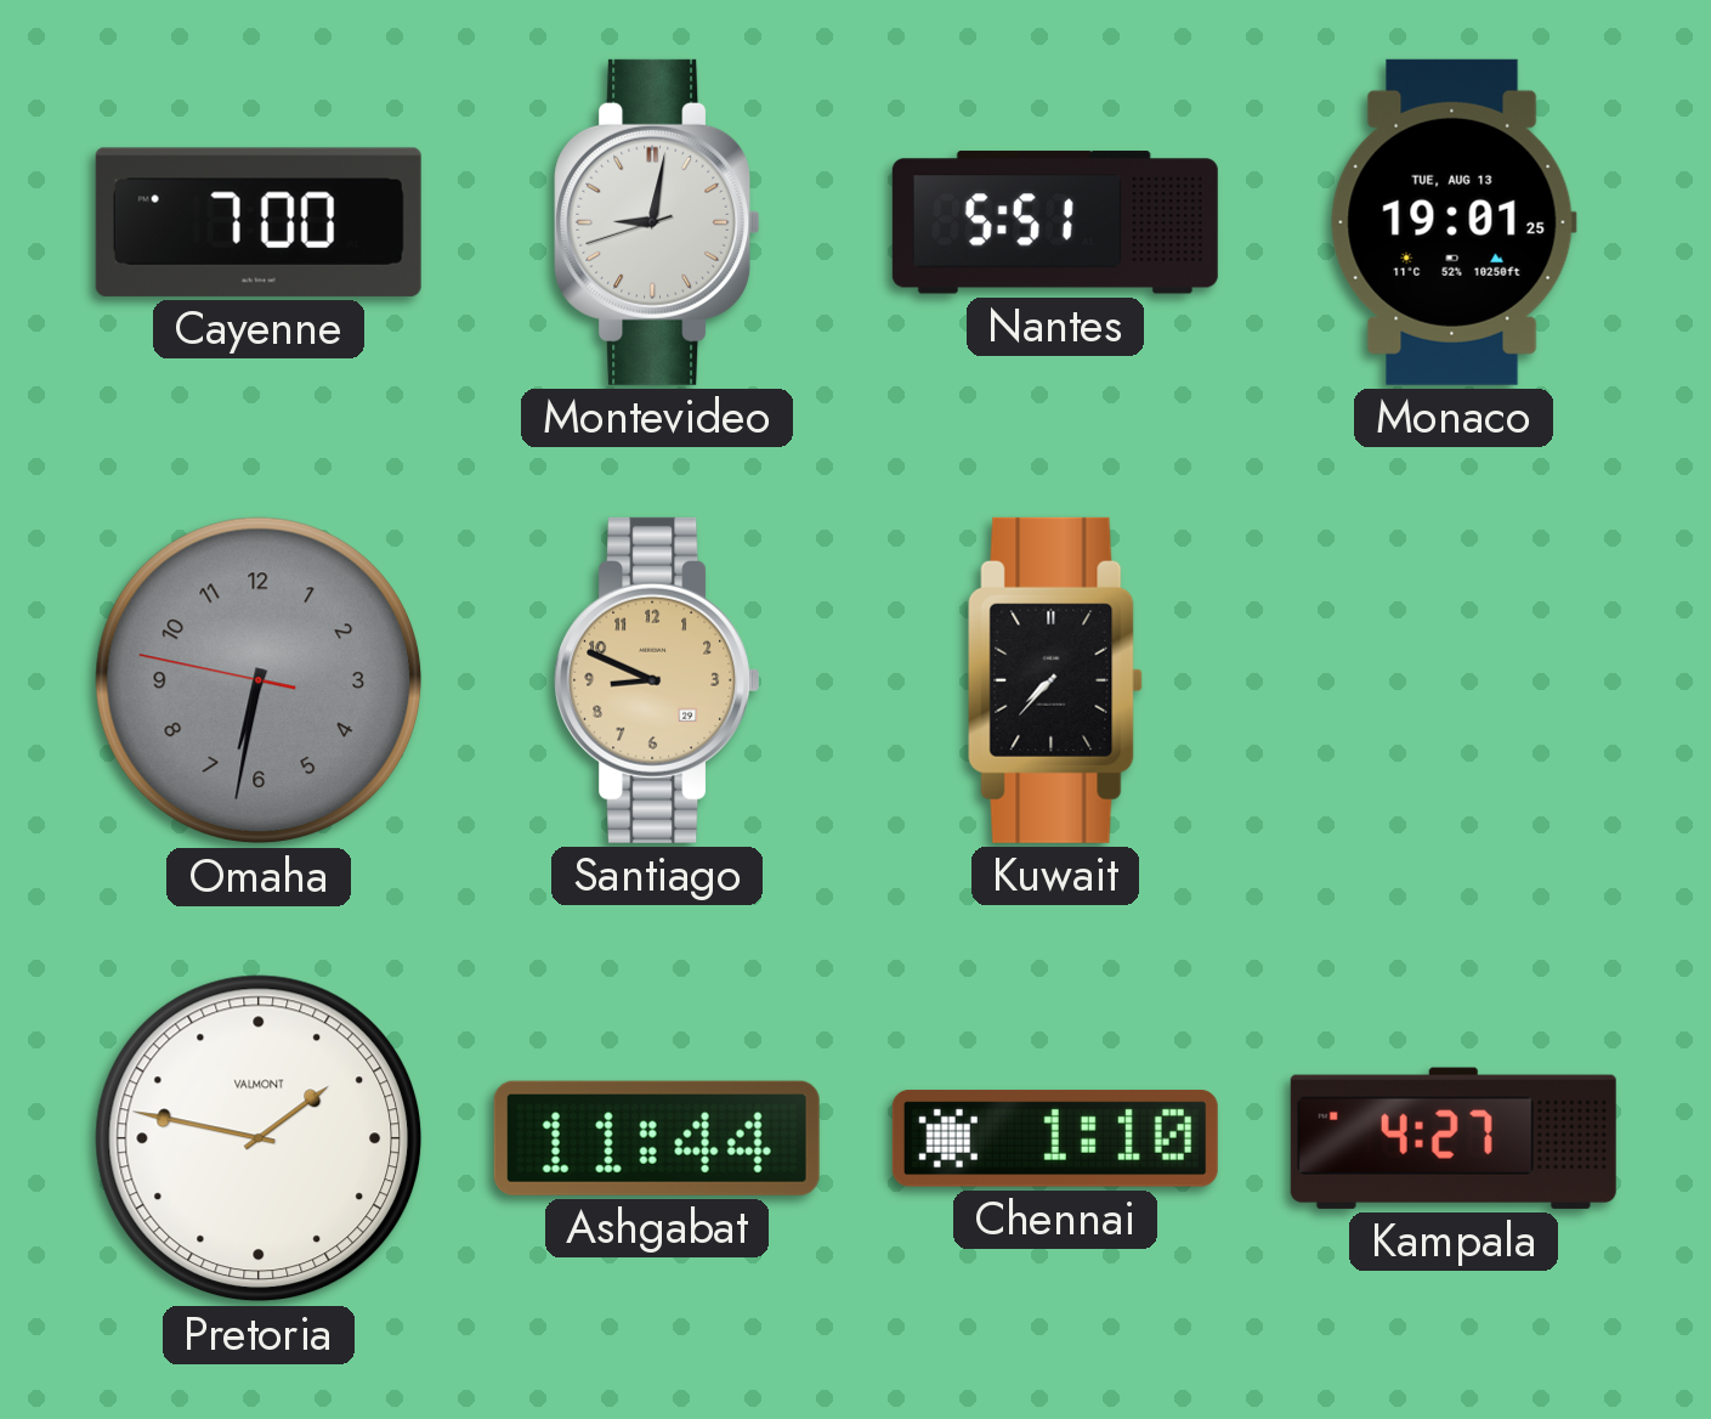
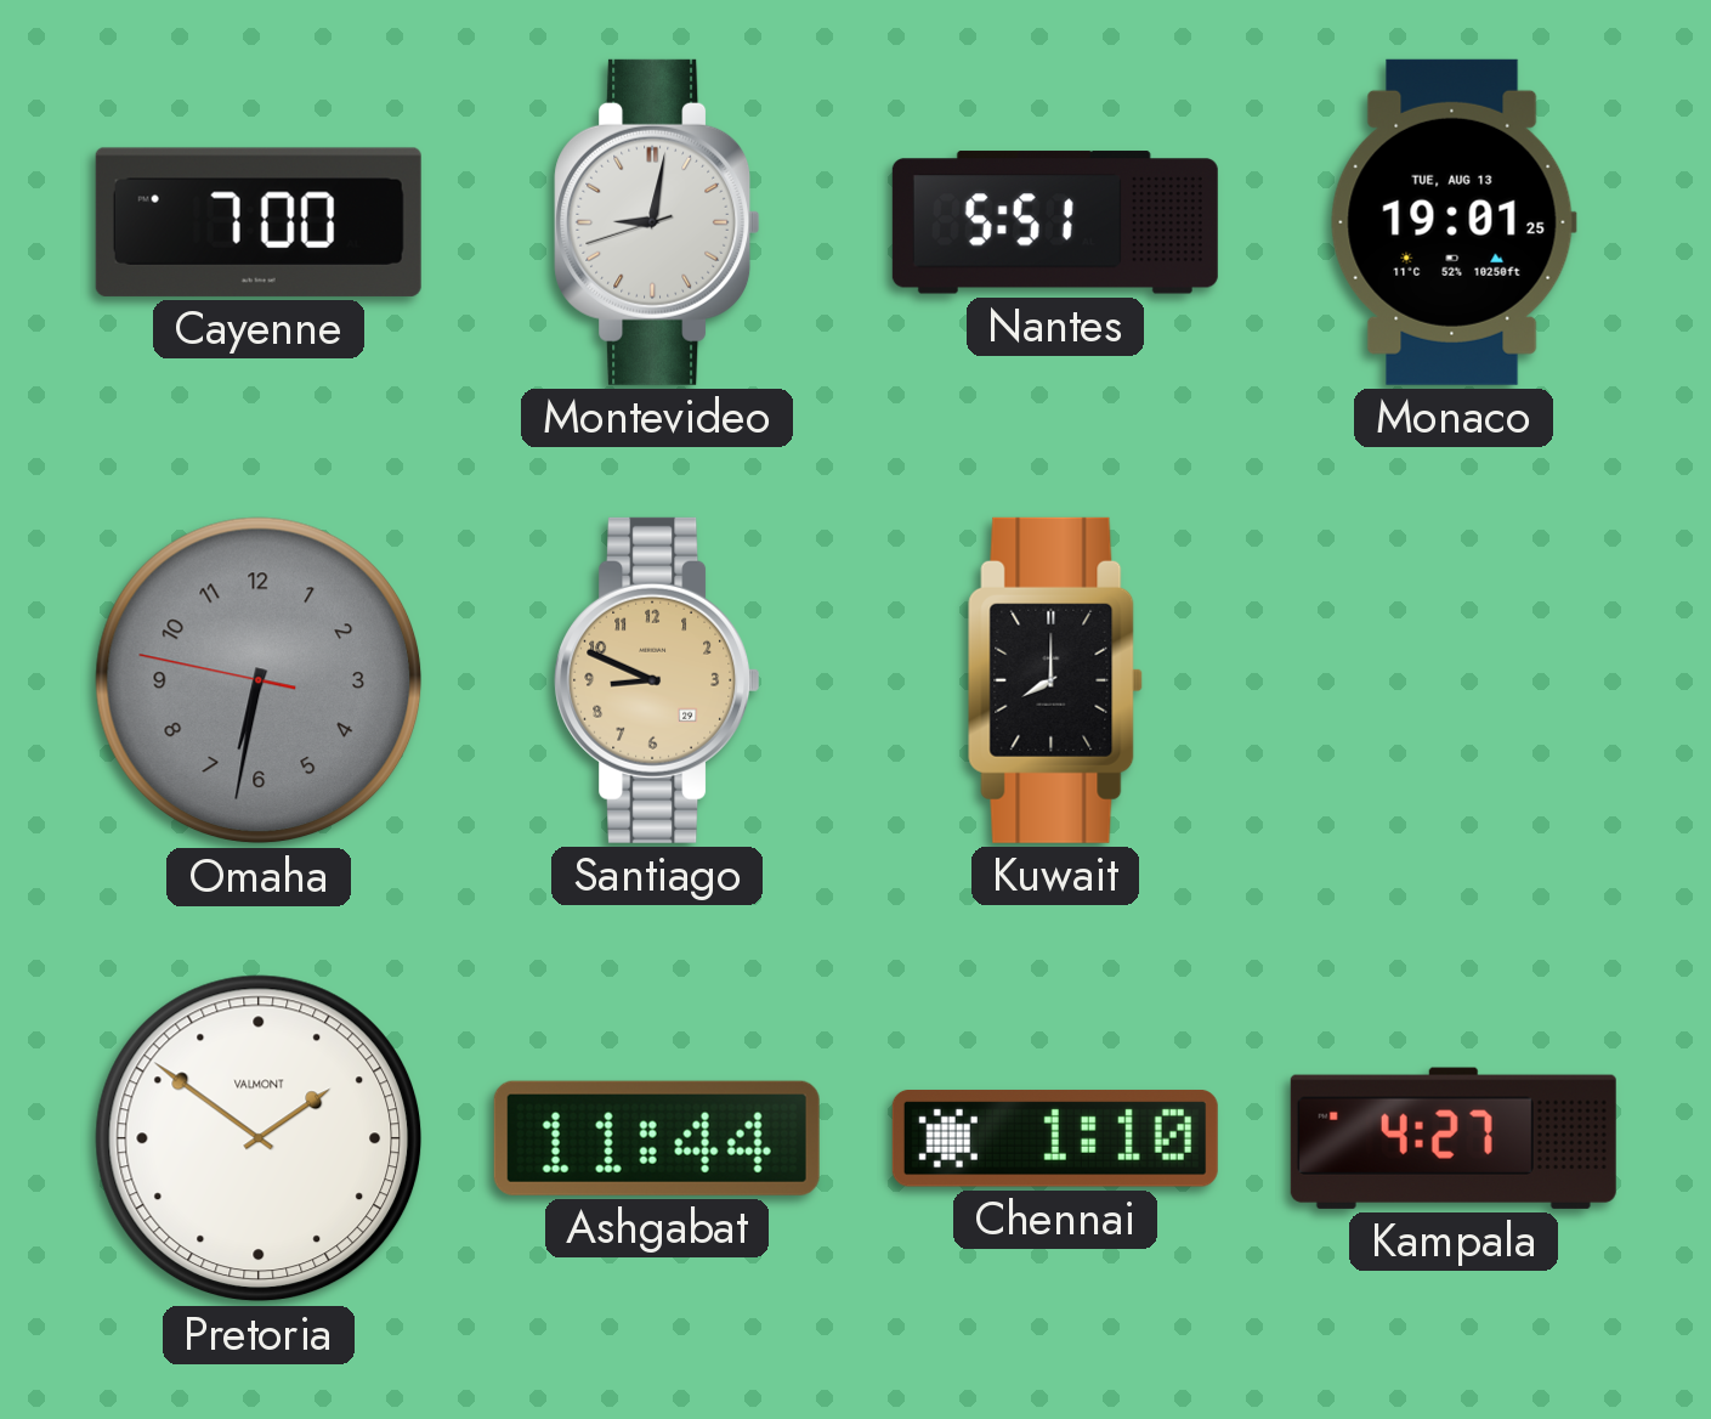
Kuwait: 7:37 -> 8:00
Pretoria: 1:47 -> 1:51
